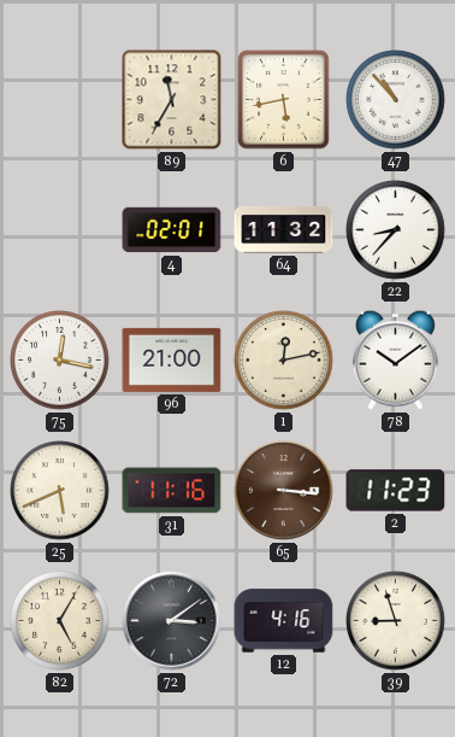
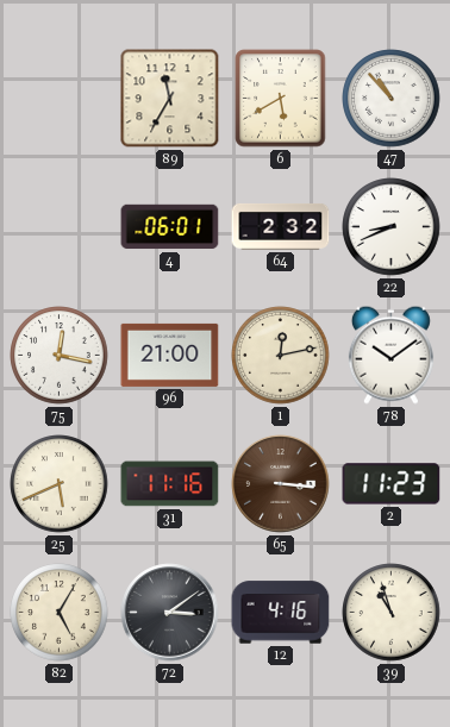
6: 5:43 -> 5:40
4: 02:01 -> 06:01
64: 11:32 -> 2:32
22: 8:37 -> 8:41
39: 8:57 -> 10:57
